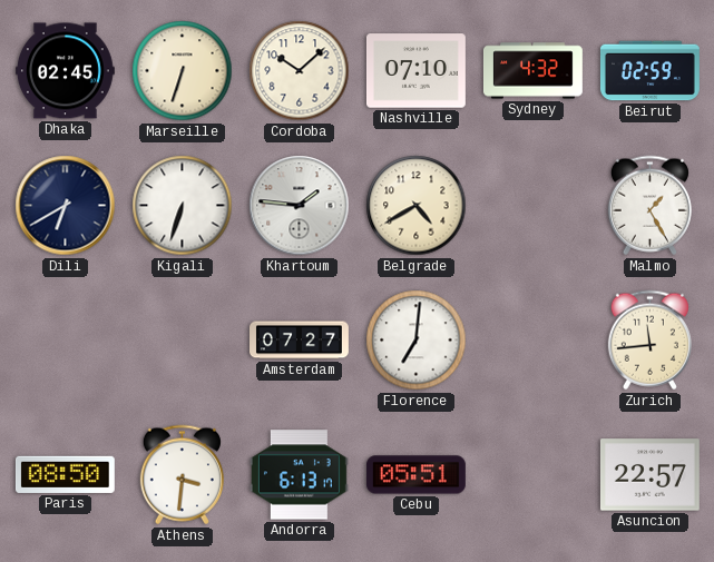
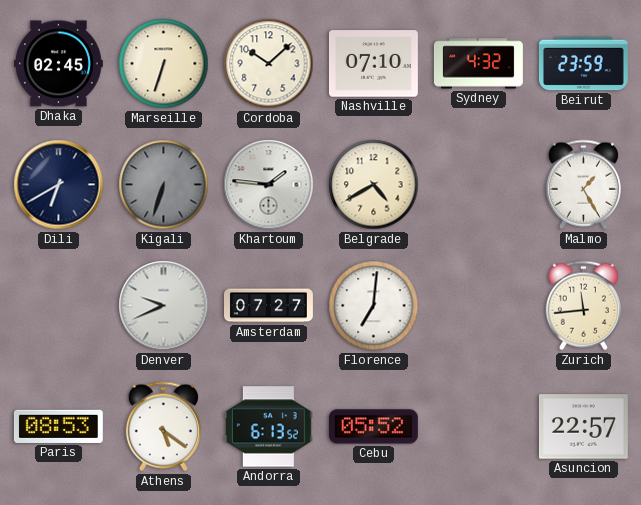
Beirut: 02:59 -> 23:59
Kigali dial: white -> grey
Denver: none -> 9:41
Paris: 08:50 -> 08:53
Athens: 3:31 -> 5:21
Andorra: 6:13:17 -> 6:13:52
Cebu: 05:51 -> 05:52
